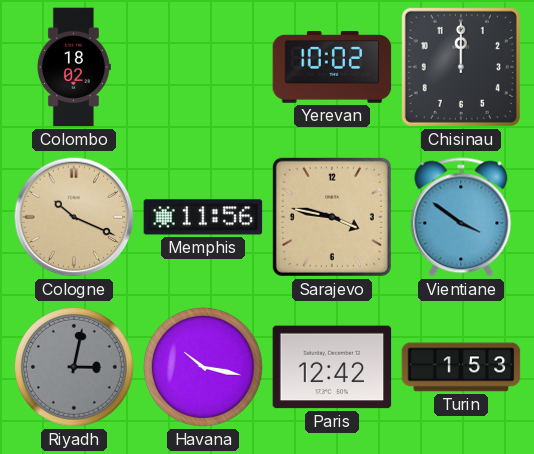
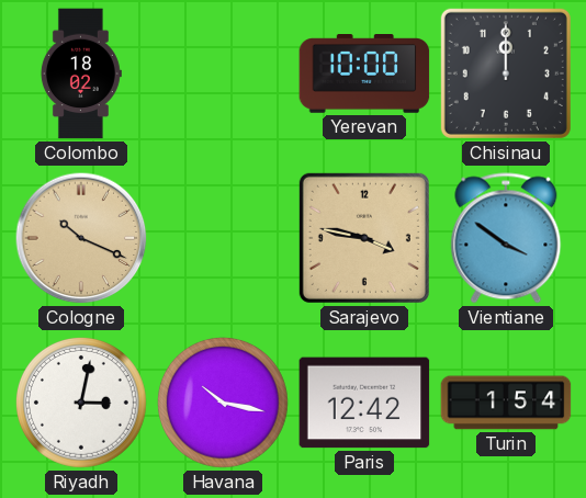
Yerevan: 10:02 -> 10:00
Memphis: 11:56 -> none
Riyadh dial: grey -> white
Turin: 1:53 -> 1:54
